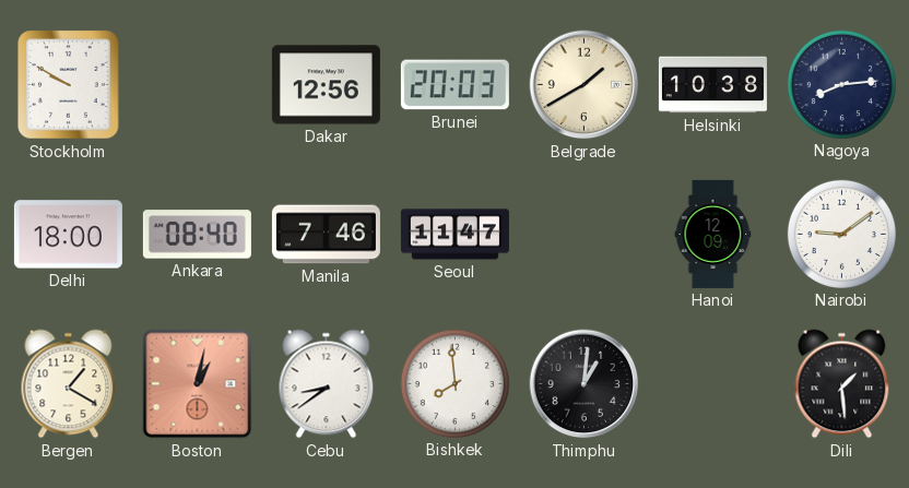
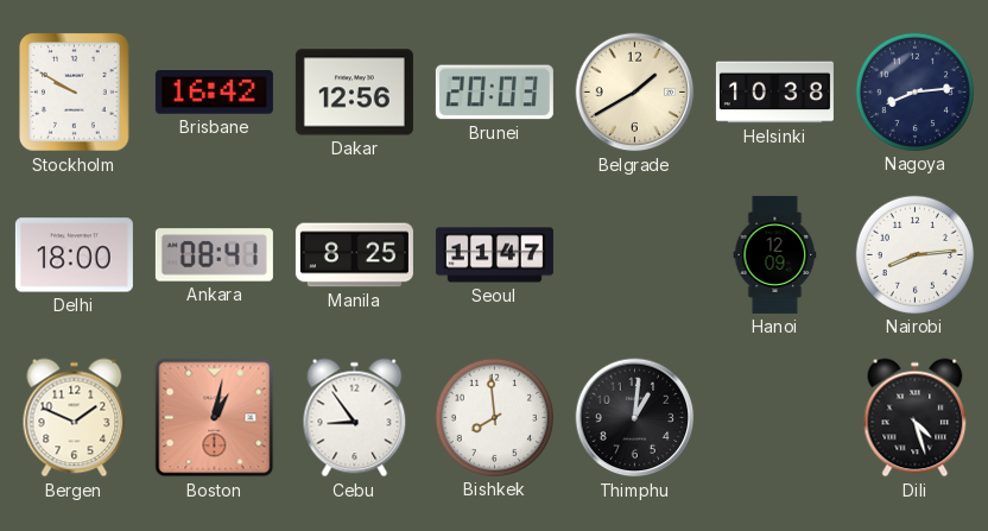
Brisbane: none -> 16:42
Ankara: 08:40 -> 08:41
Manila: 7:46 -> 8:25
Nairobi: 9:09 -> 8:14
Bergen: 1:20 -> 1:49
Cebu: 8:39 -> 8:54
Dili: 1:29 -> 4:27
